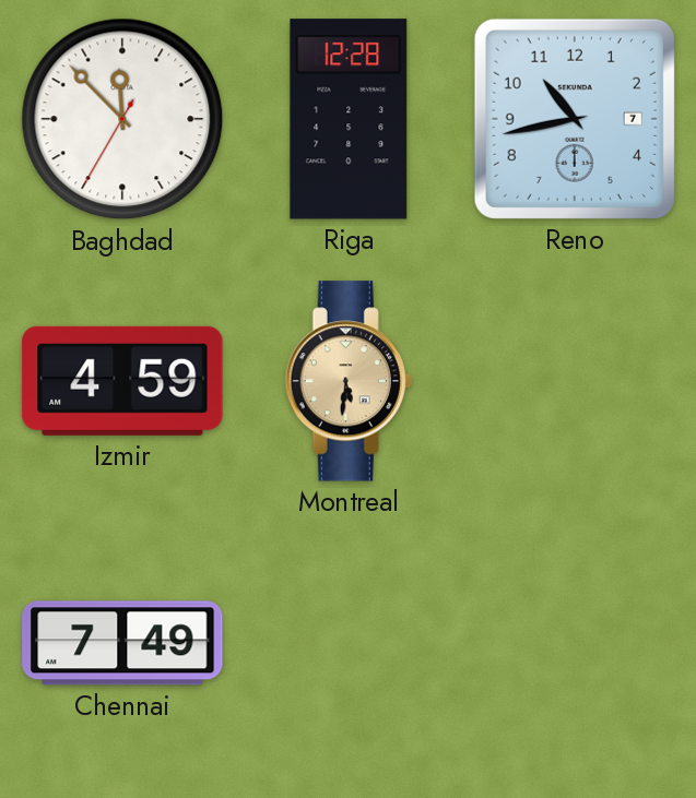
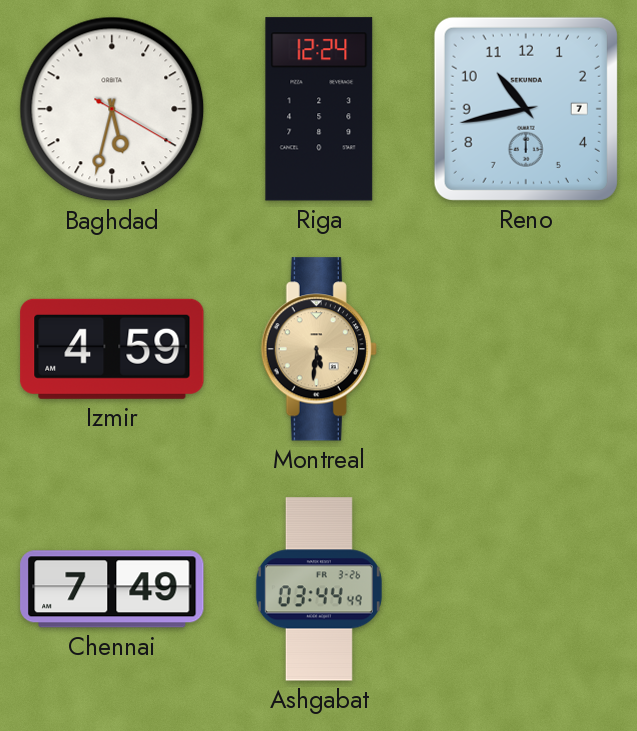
Baghdad: 11:52 -> 5:32
Riga: 12:28 -> 12:24
Ashgabat: none -> 03:44
